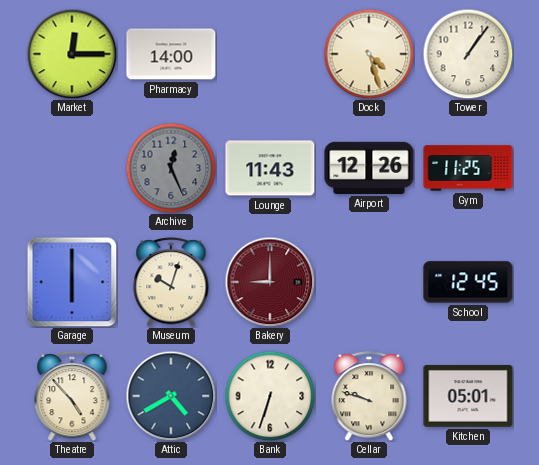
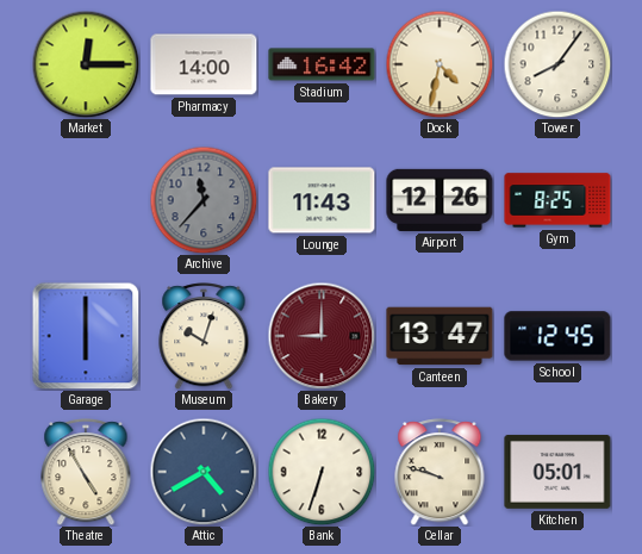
Stadium: none -> 16:42
Dock: 4:27 -> 4:32
Tower: 1:06 -> 8:06
Archive: 12:26 -> 11:37
Gym: 11:25 -> 8:25
Canteen: none -> 13:47
Theatre: 4:53 -> 4:55
